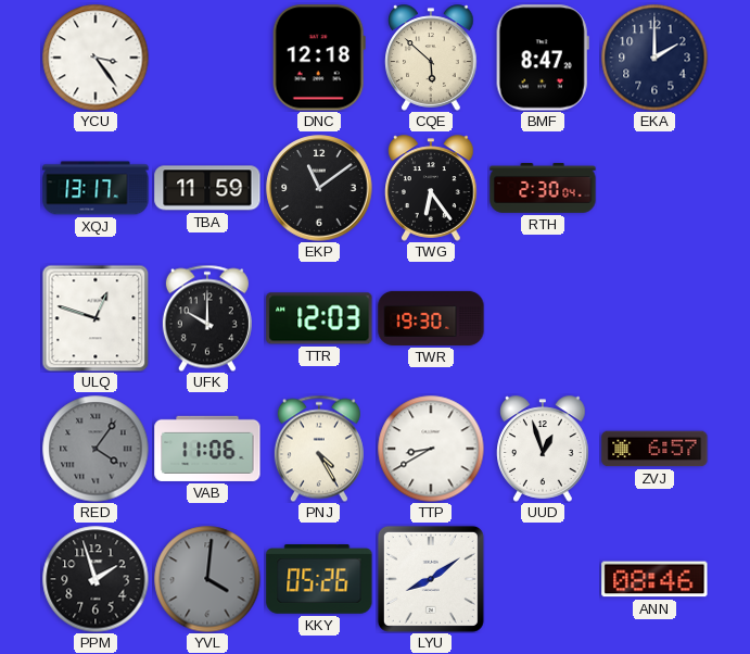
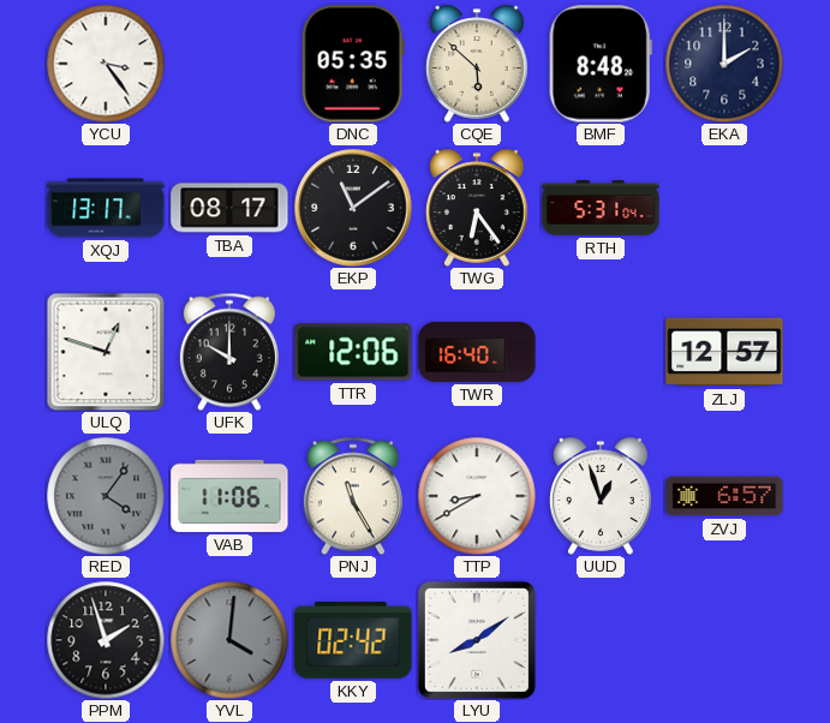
DNC: 12:18 -> 05:35
BMF: 8:47 -> 8:48
TBA: 11:59 -> 08:17
RTH: 2:30 -> 5:31
TTR: 12:03 -> 12:06
TWR: 19:30 -> 16:40
ZLJ: none -> 12:57
PNJ: 4:25 -> 11:25
KKY: 05:26 -> 02:42
ANN: 08:46 -> none
